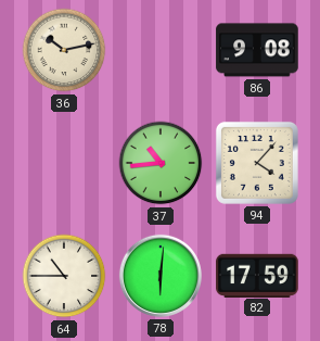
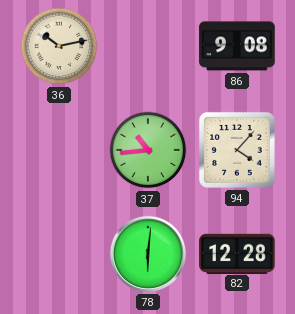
64: 10:45 -> none
82: 17:59 -> 12:28
